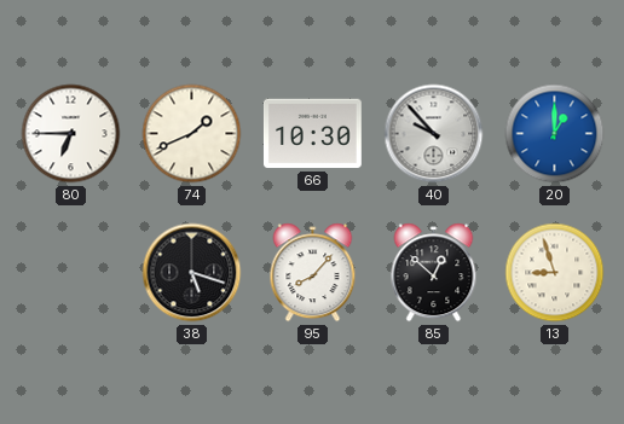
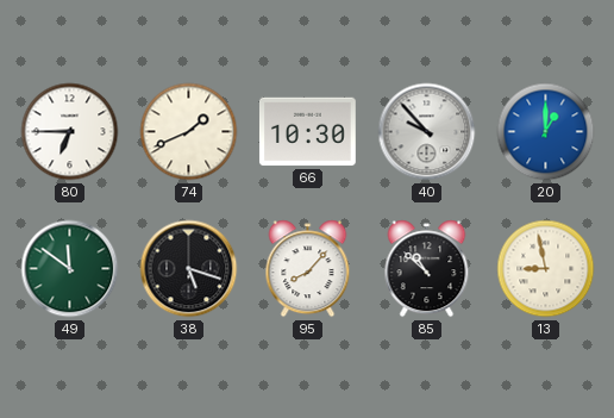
49: none -> 11:51
85: 12:52 -> 10:52
13: 8:57 -> 8:58
